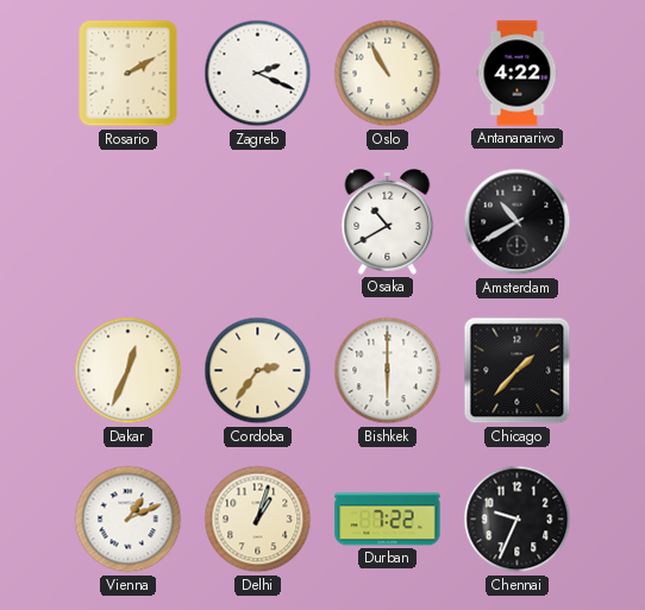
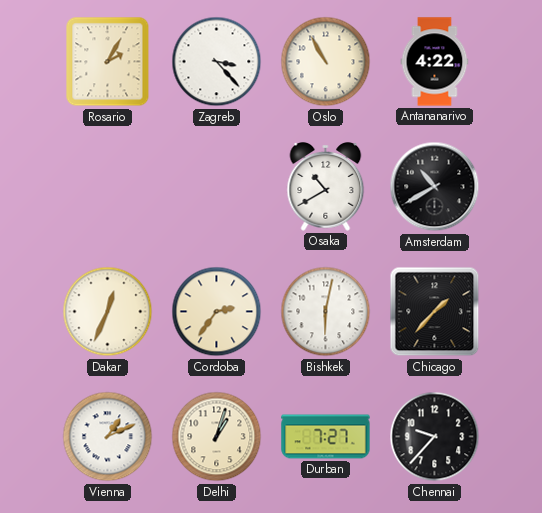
Rosario: 2:10 -> 2:05
Zagreb: 2:19 -> 3:23
Bishkek: 6:00 -> 6:02
Durban: 7:22 -> 7:27
Chennai: 9:34 -> 9:37
